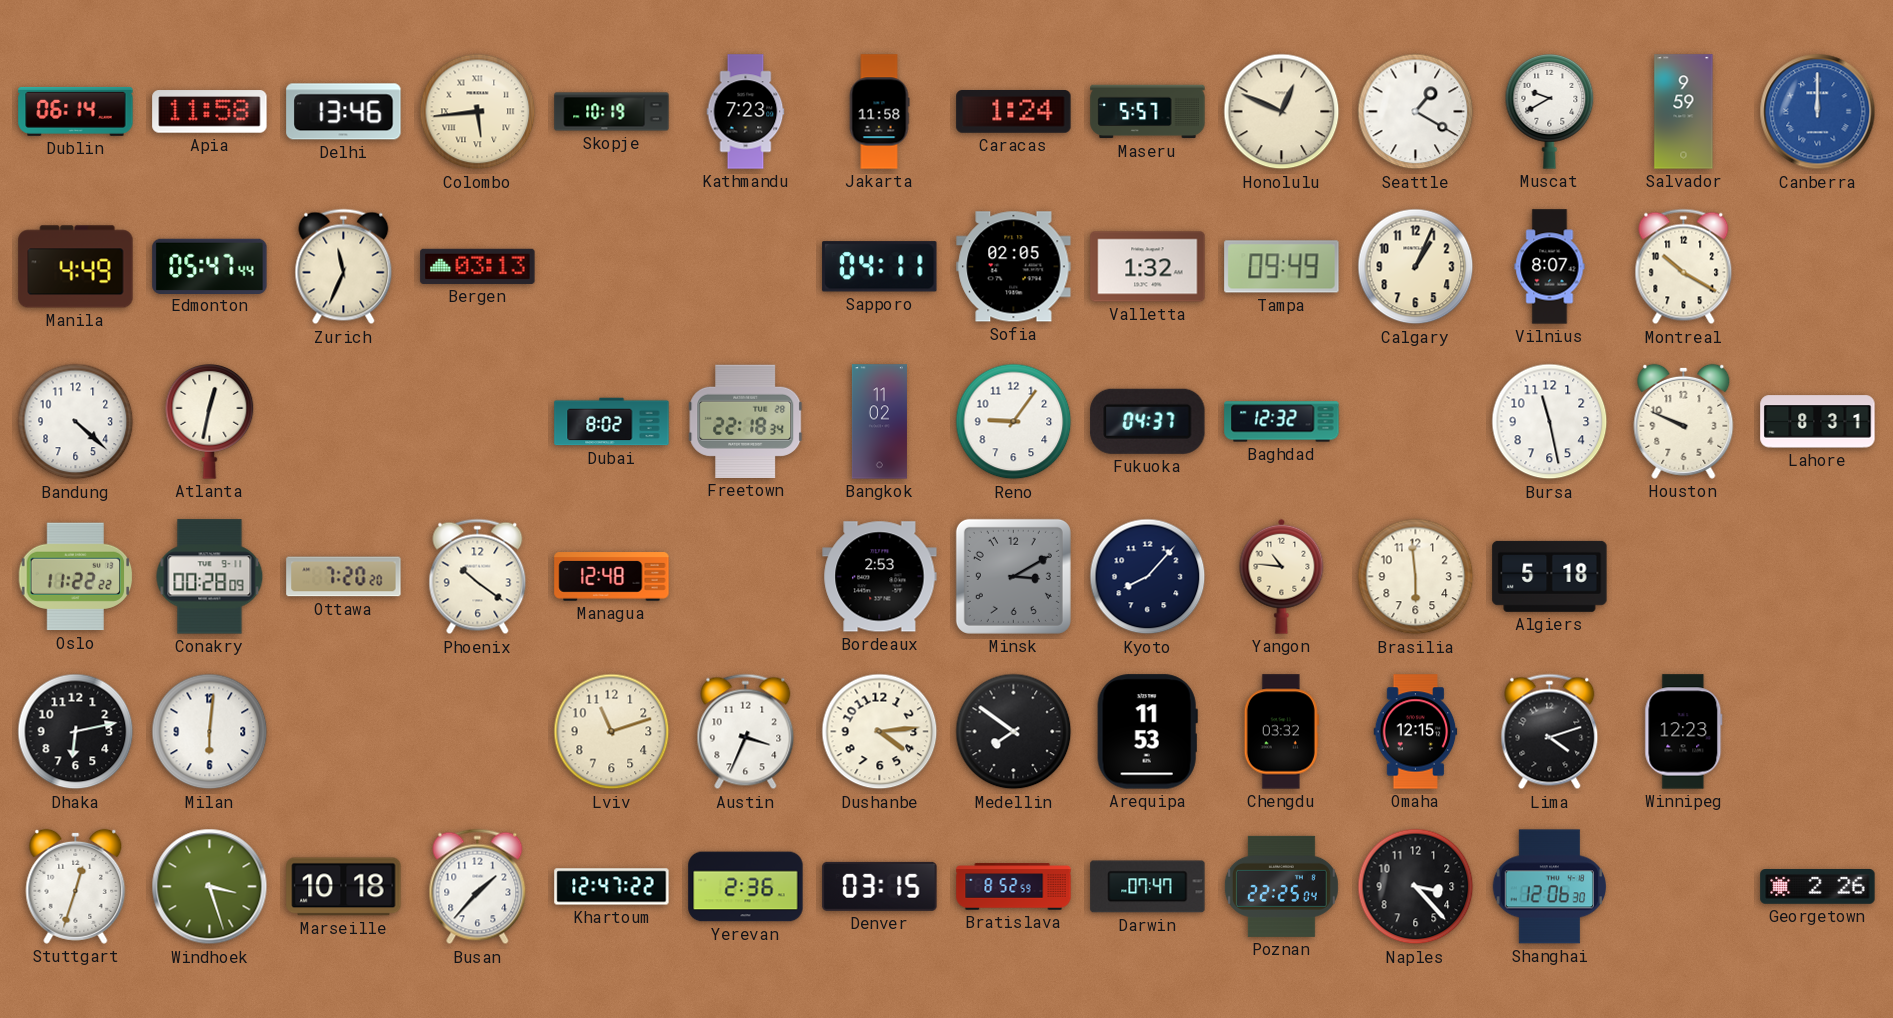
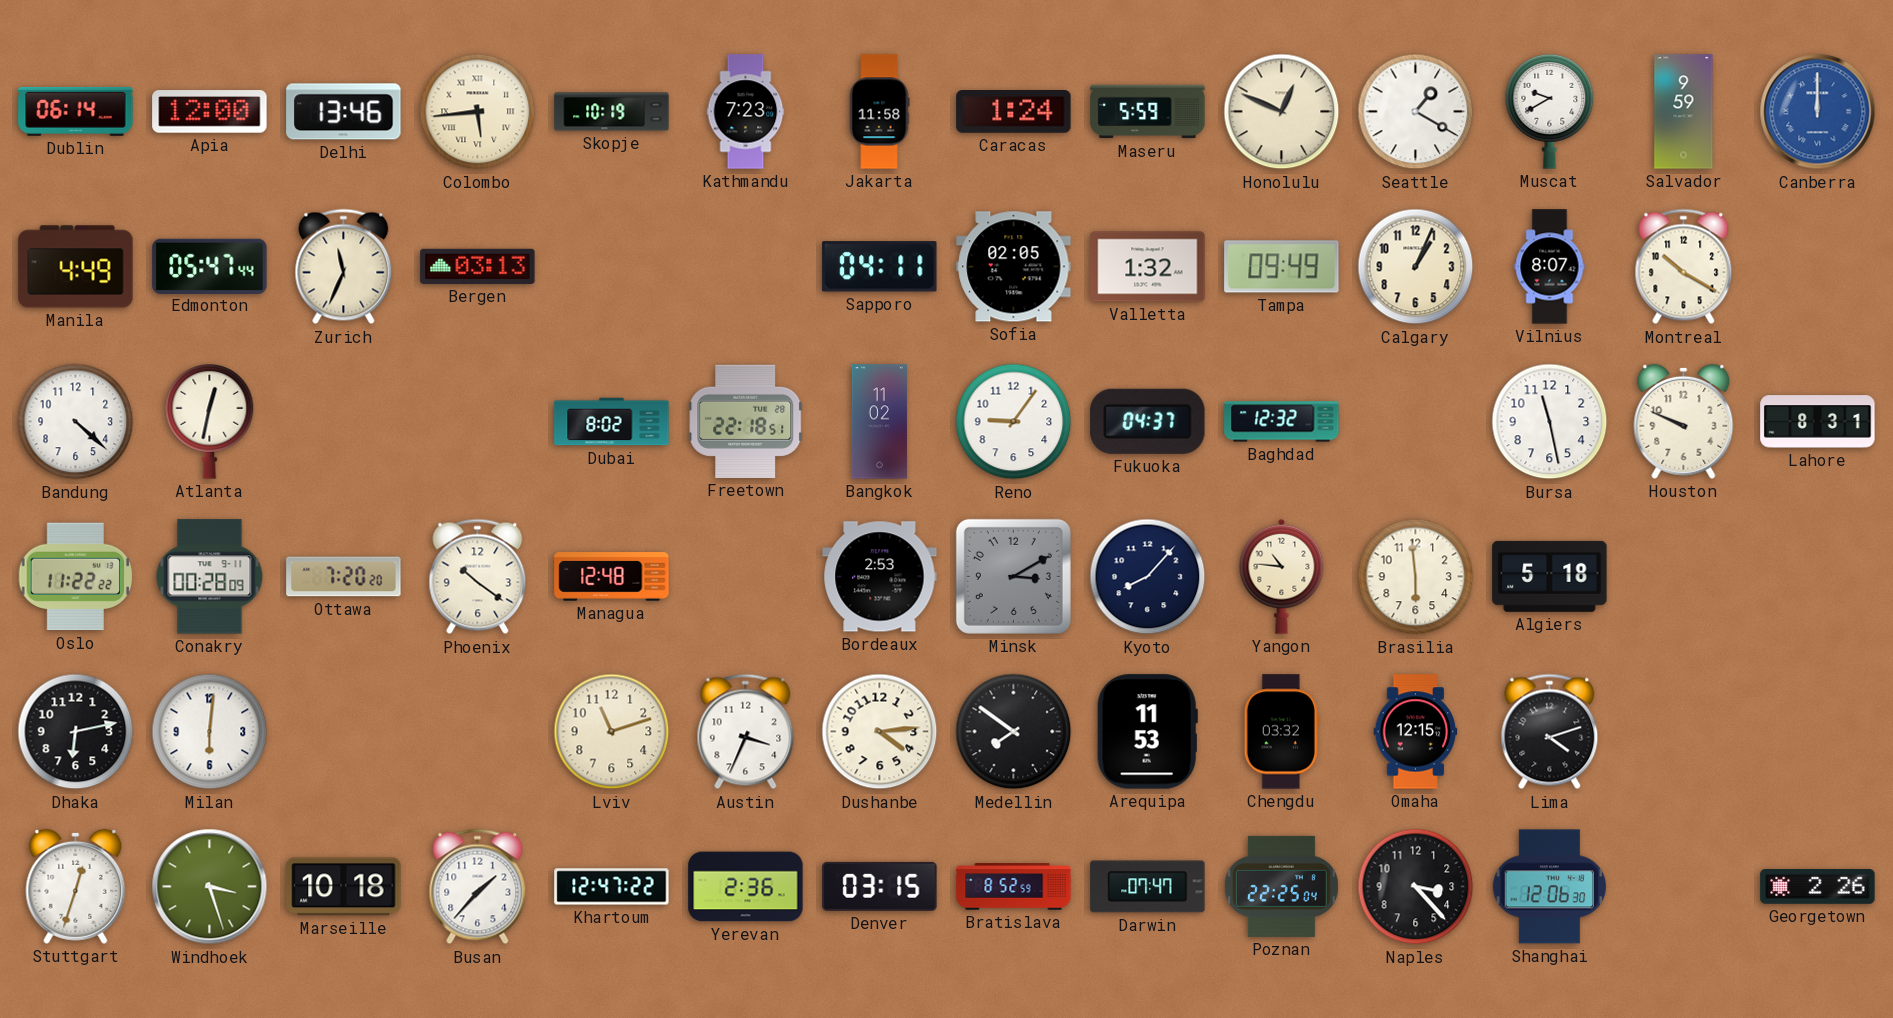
Apia: 11:58 -> 12:00
Maseru: 5:57 -> 5:59
Freetown: 22:18:34 -> 22:18:51
Winnipeg: 12:23 -> none
